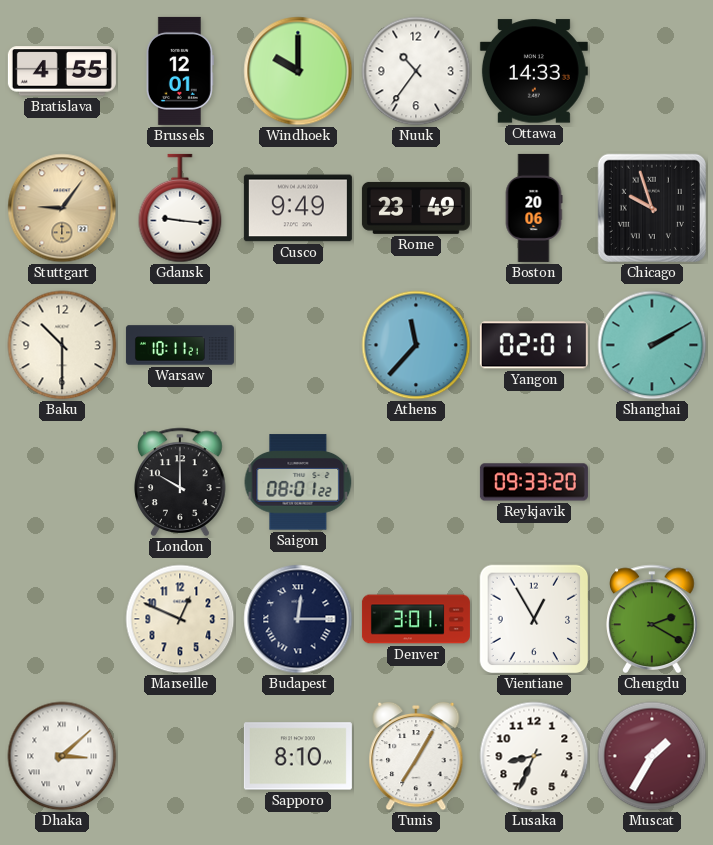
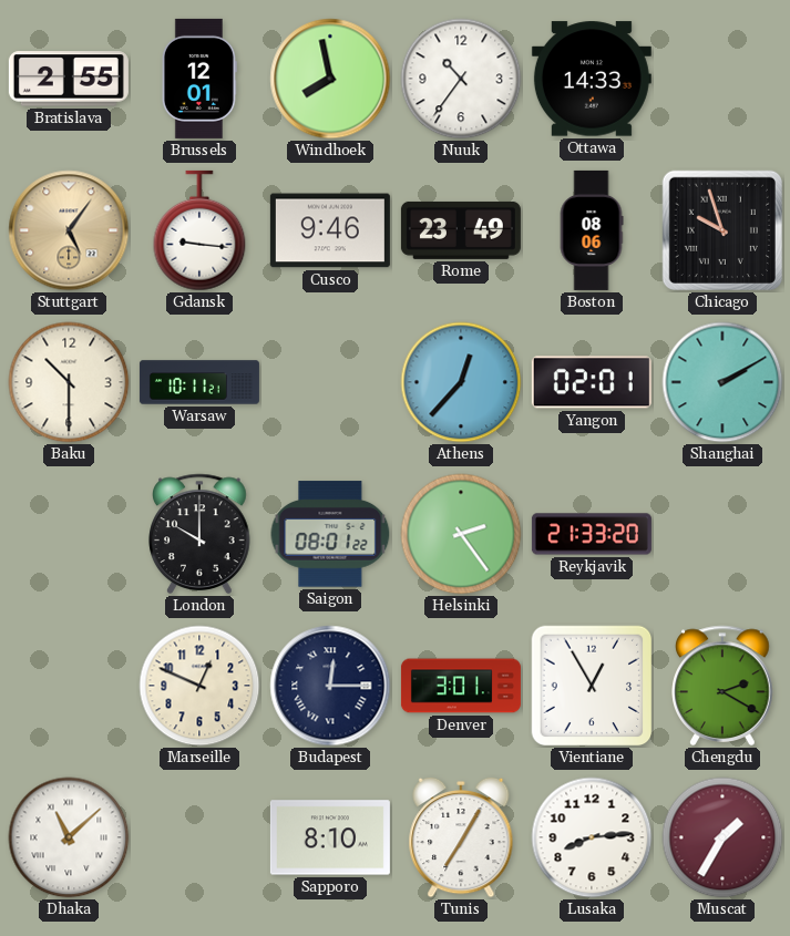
Bratislava: 4:55 -> 2:55
Windhoek: 10:00 -> 7:58
Stuttgart: 9:06 -> 5:06
Cusco: 9:49 -> 9:46
Boston: 20:06 -> 08:06
Athens: 11:37 -> 12:37
Helsinki: none -> 2:24
Reykjavik: 09:33 -> 21:33
Dhaka: 3:08 -> 11:08
Lusaka: 8:34 -> 8:14
